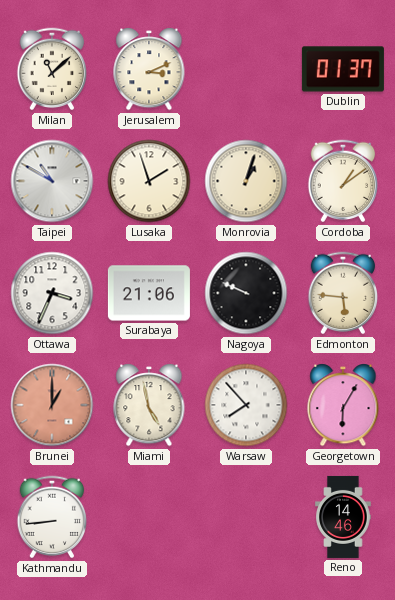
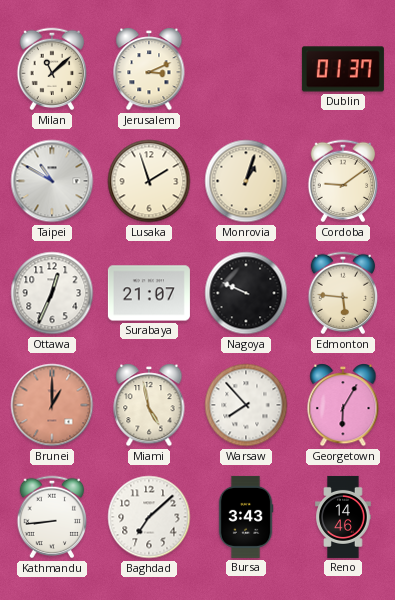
Cordoba: 1:09 -> 9:09
Ottawa: 3:34 -> 12:34
Surabaya: 21:06 -> 21:07
Baghdad: none -> 7:08
Bursa: none -> 3:43
